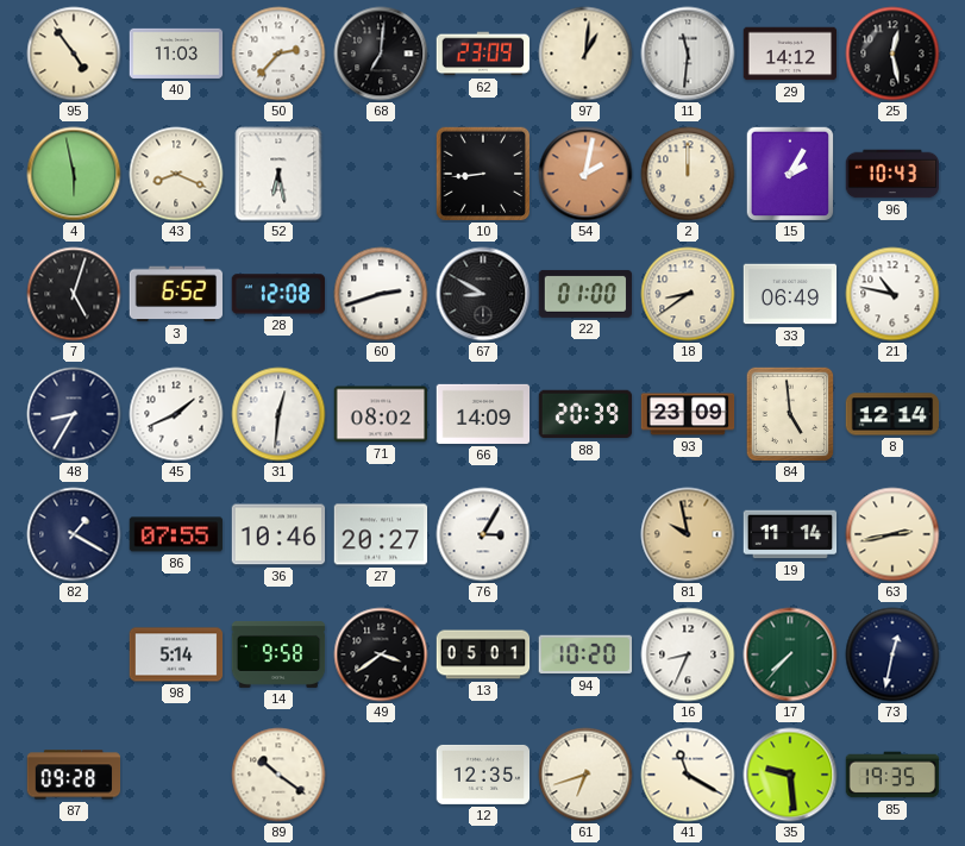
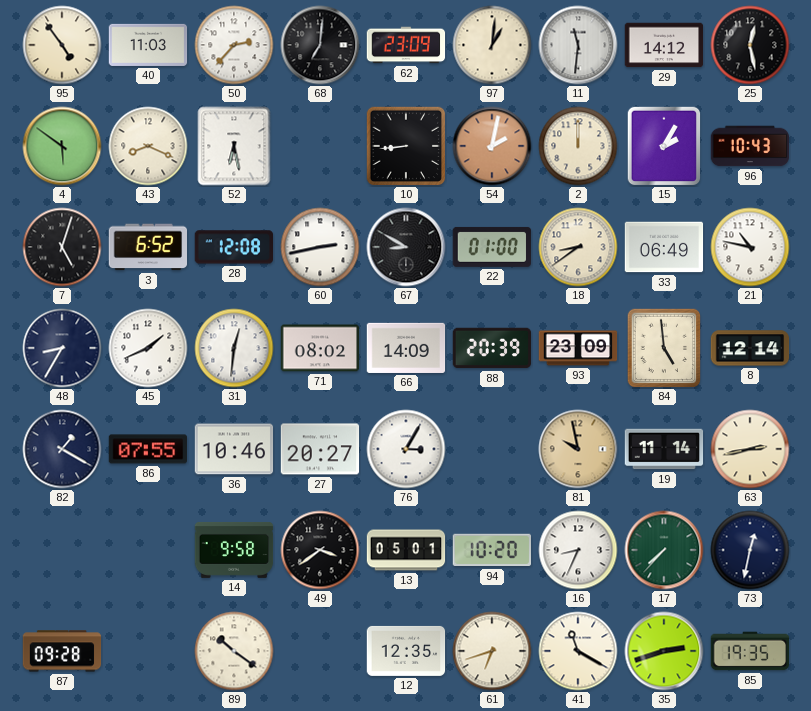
4: 5:58 -> 5:51
60: 2:42 -> 2:43
98: 5:14 -> none
35: 9:29 -> 2:42
